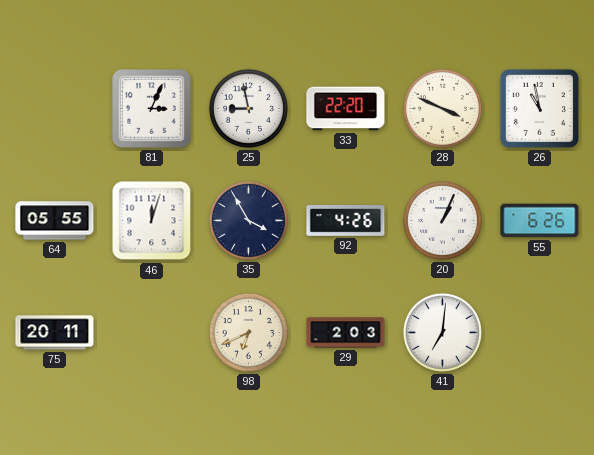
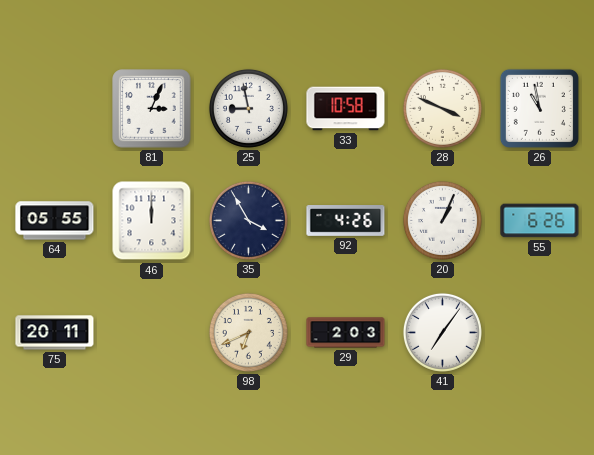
33: 22:20 -> 10:58
46: 12:03 -> 12:00
41: 7:01 -> 7:06
